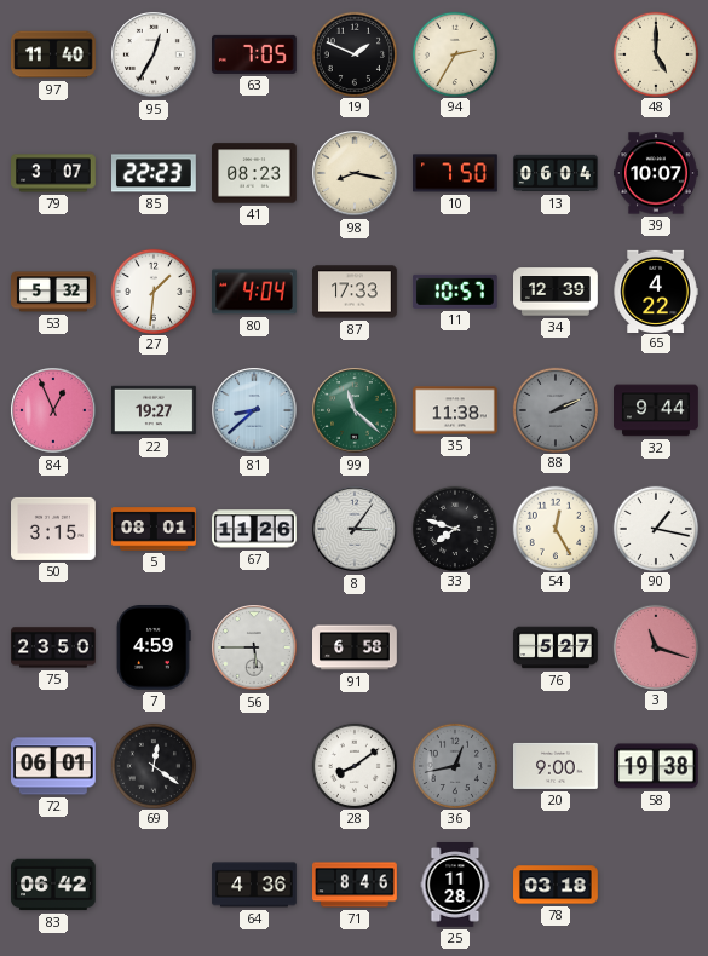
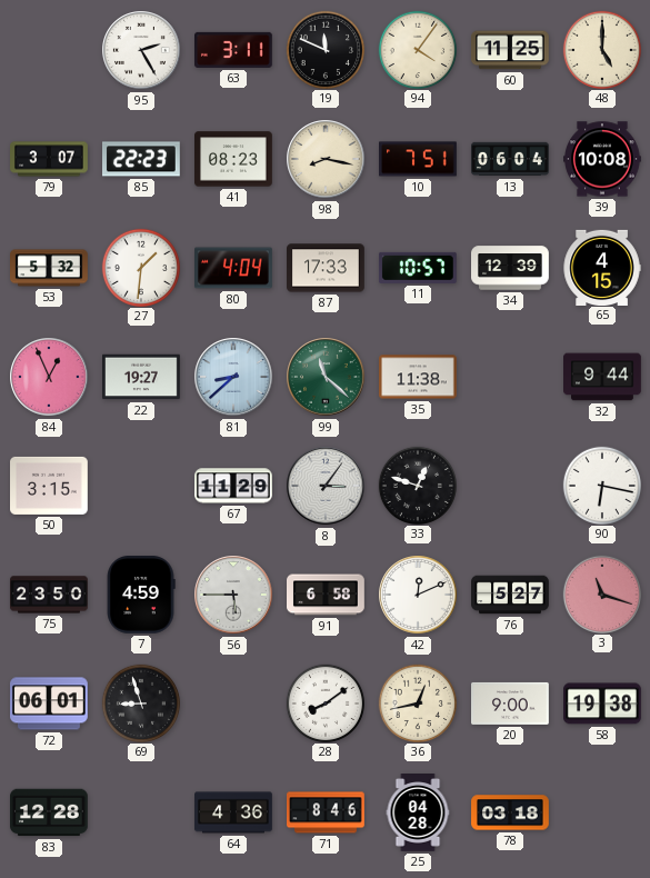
97: 11:40 -> none
95: 12:35 -> 2:25
63: 7:05 -> 3:11
19: 1:49 -> 11:49
94: 2:35 -> 4:06
60: none -> 11:25
10: 7:50 -> 7:51
39: 10:07 -> 10:08
65: 4:22 -> 4:15
88: 2:11 -> none
5: 08:01 -> none
67: 11:26 -> 11:29
33: 7:48 -> 12:48
54: 12:25 -> none
90: 1:17 -> 6:17
42: none -> 12:11
69: 12:21 -> 8:57
36 dial: grey -> cream
83: 06:42 -> 12:28
25: 11:28 -> 04:28
